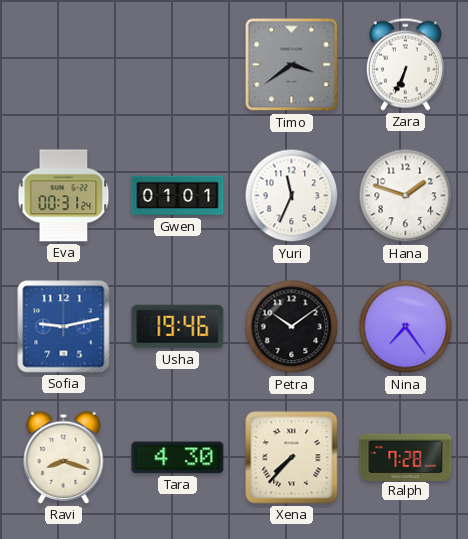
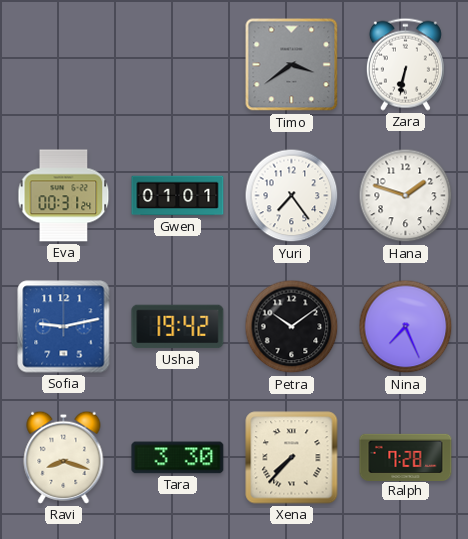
Zara: 6:34 -> 6:32
Yuri: 11:34 -> 7:24
Usha: 19:46 -> 19:42
Nina: 7:24 -> 7:26
Tara: 4:30 -> 3:30
